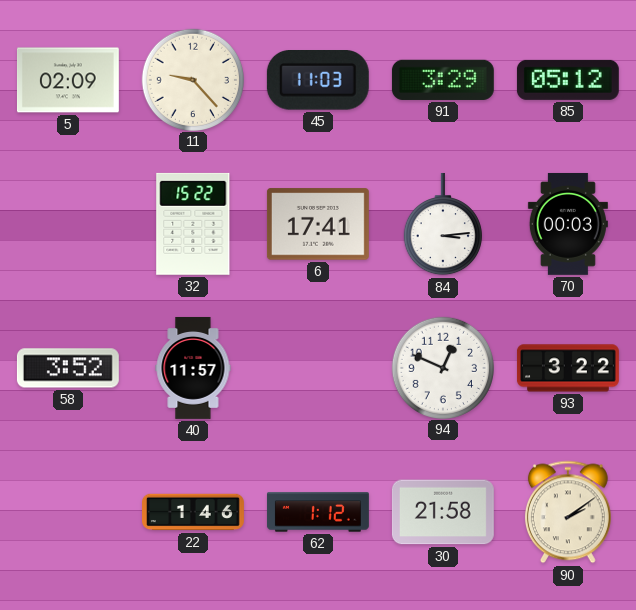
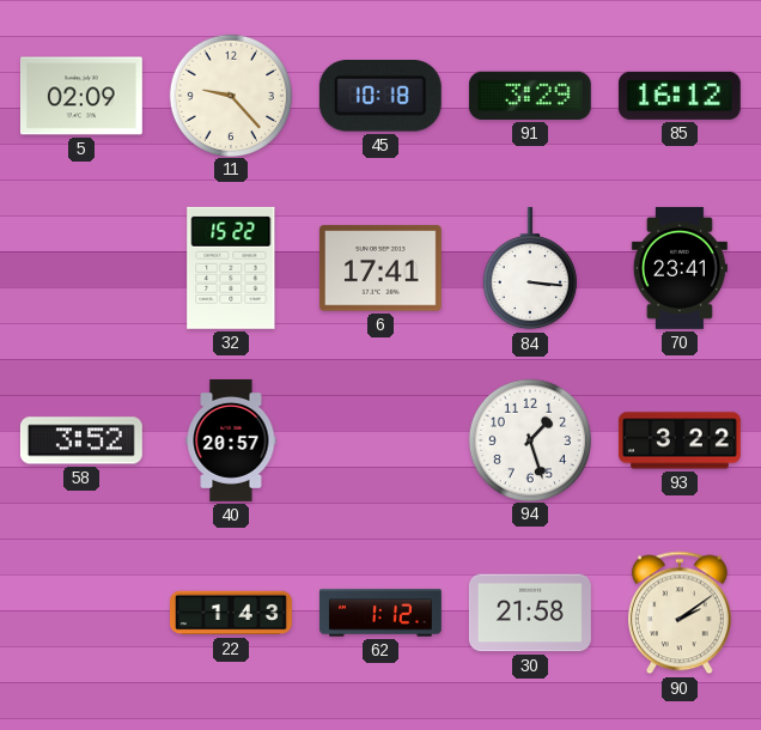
45: 11:03 -> 10:18
85: 05:12 -> 16:12
84: 3:14 -> 3:16
70: 00:03 -> 23:41
40: 11:57 -> 20:57
94: 12:49 -> 1:27
22: 1:46 -> 1:43
